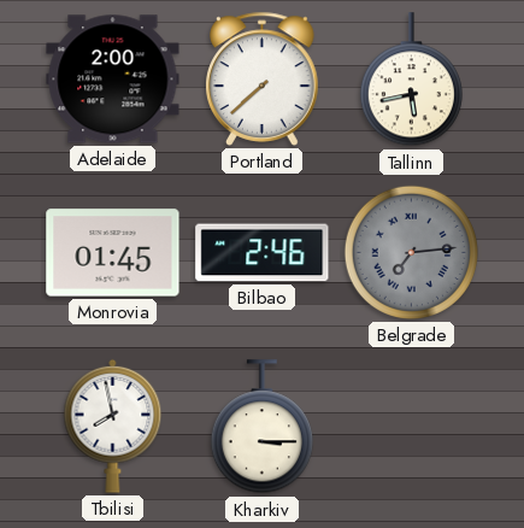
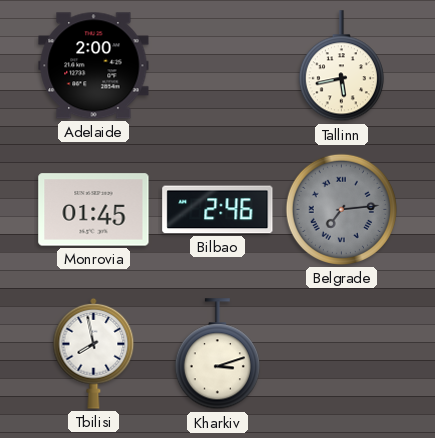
Portland: 7:38 -> none
Kharkiv: 3:15 -> 3:12
